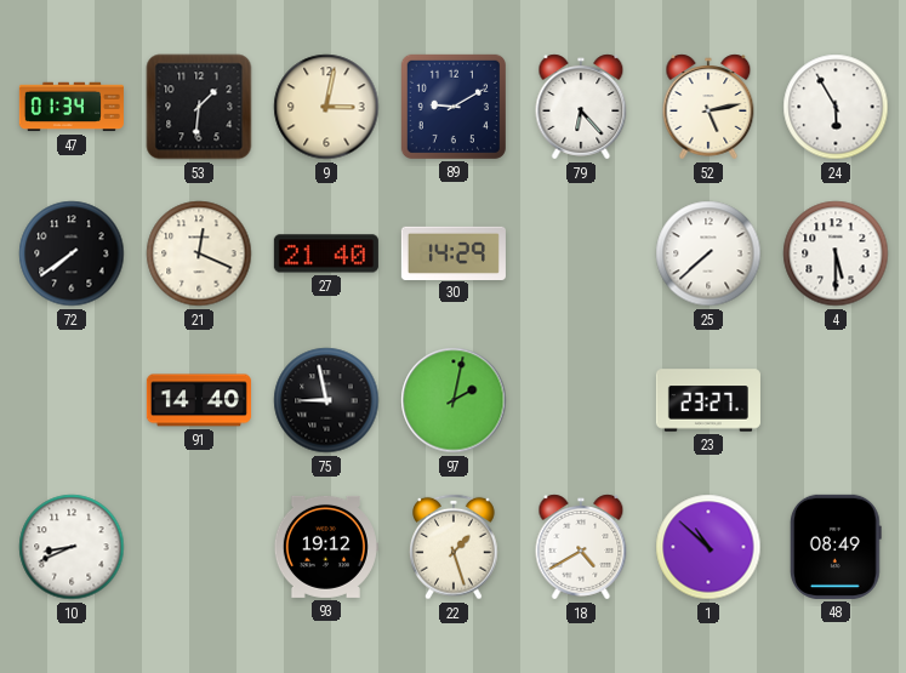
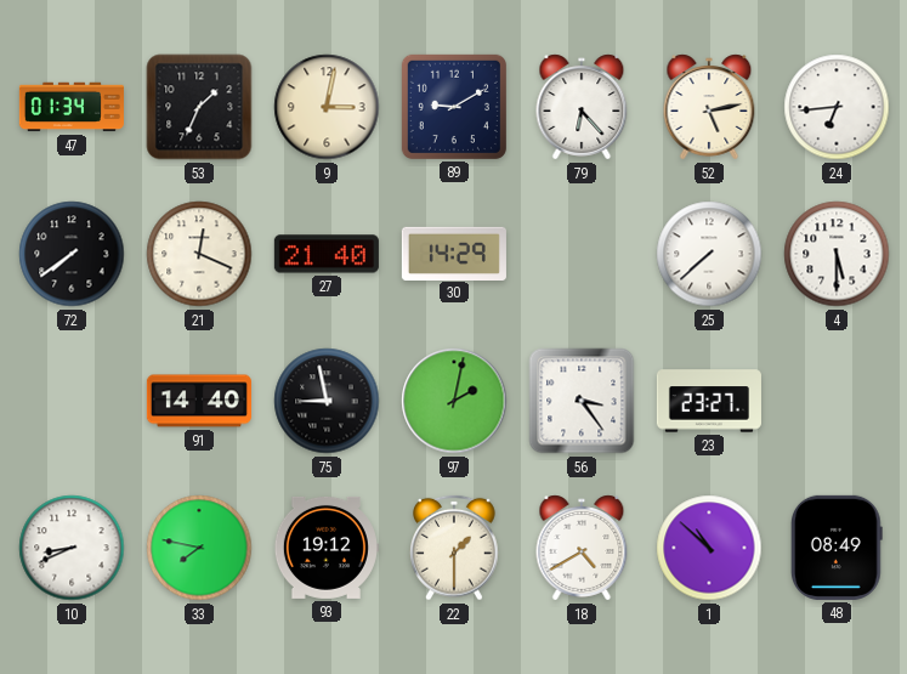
53: 1:31 -> 1:34
24: 5:55 -> 6:44
56: none -> 3:24
33: none -> 7:47
22: 1:27 -> 1:30
